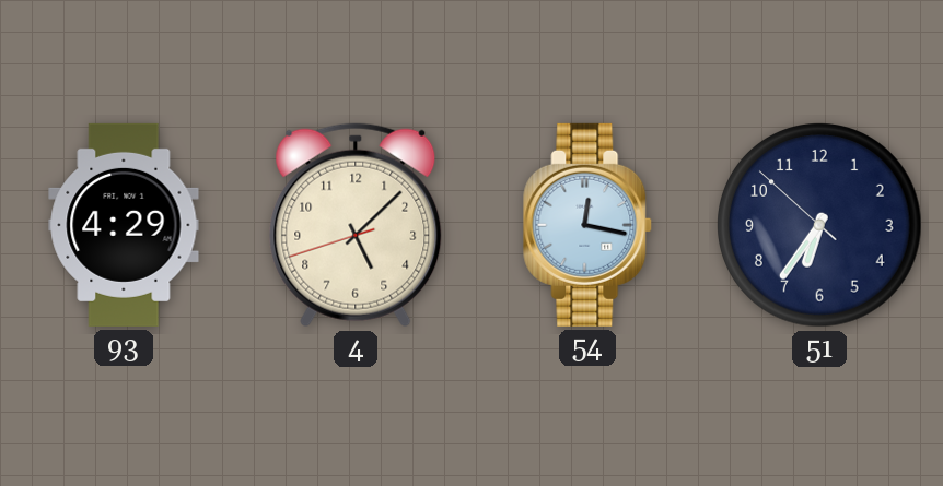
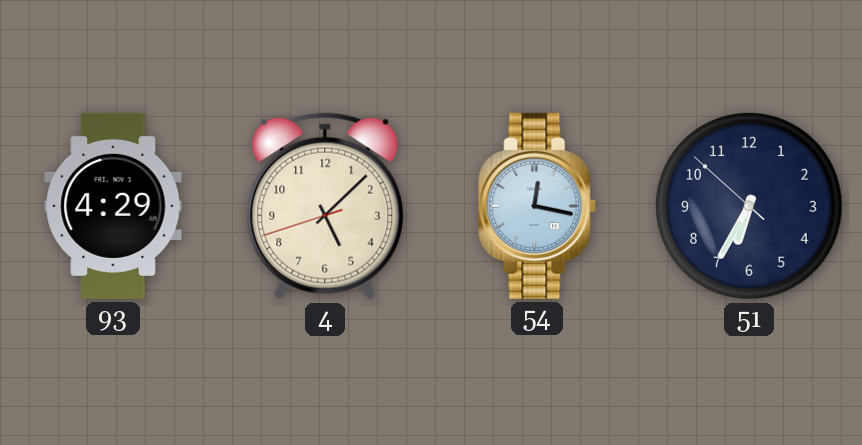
51: 6:35 -> 6:34
